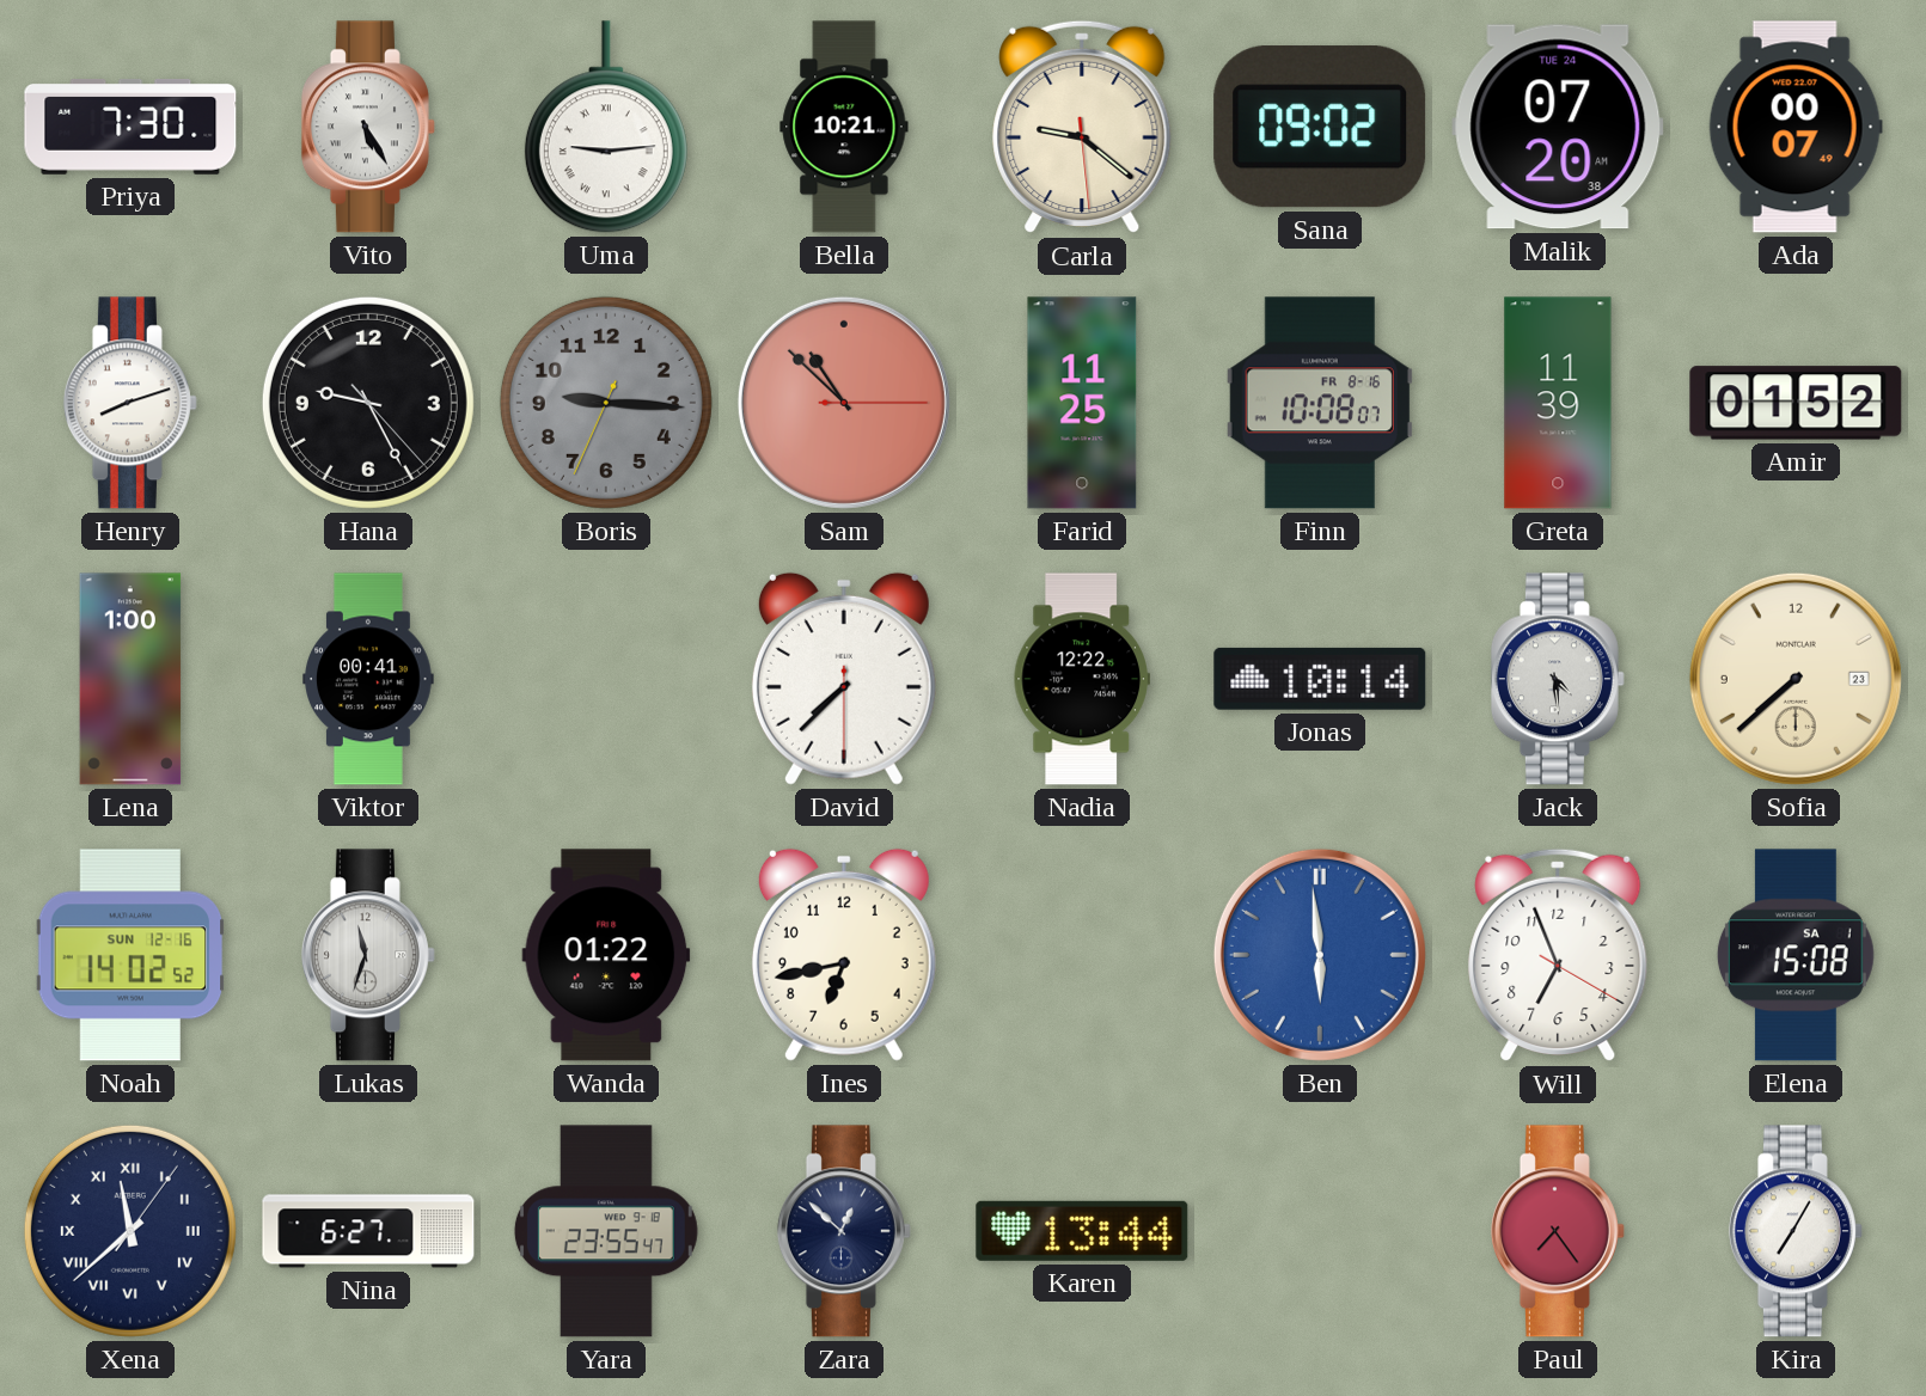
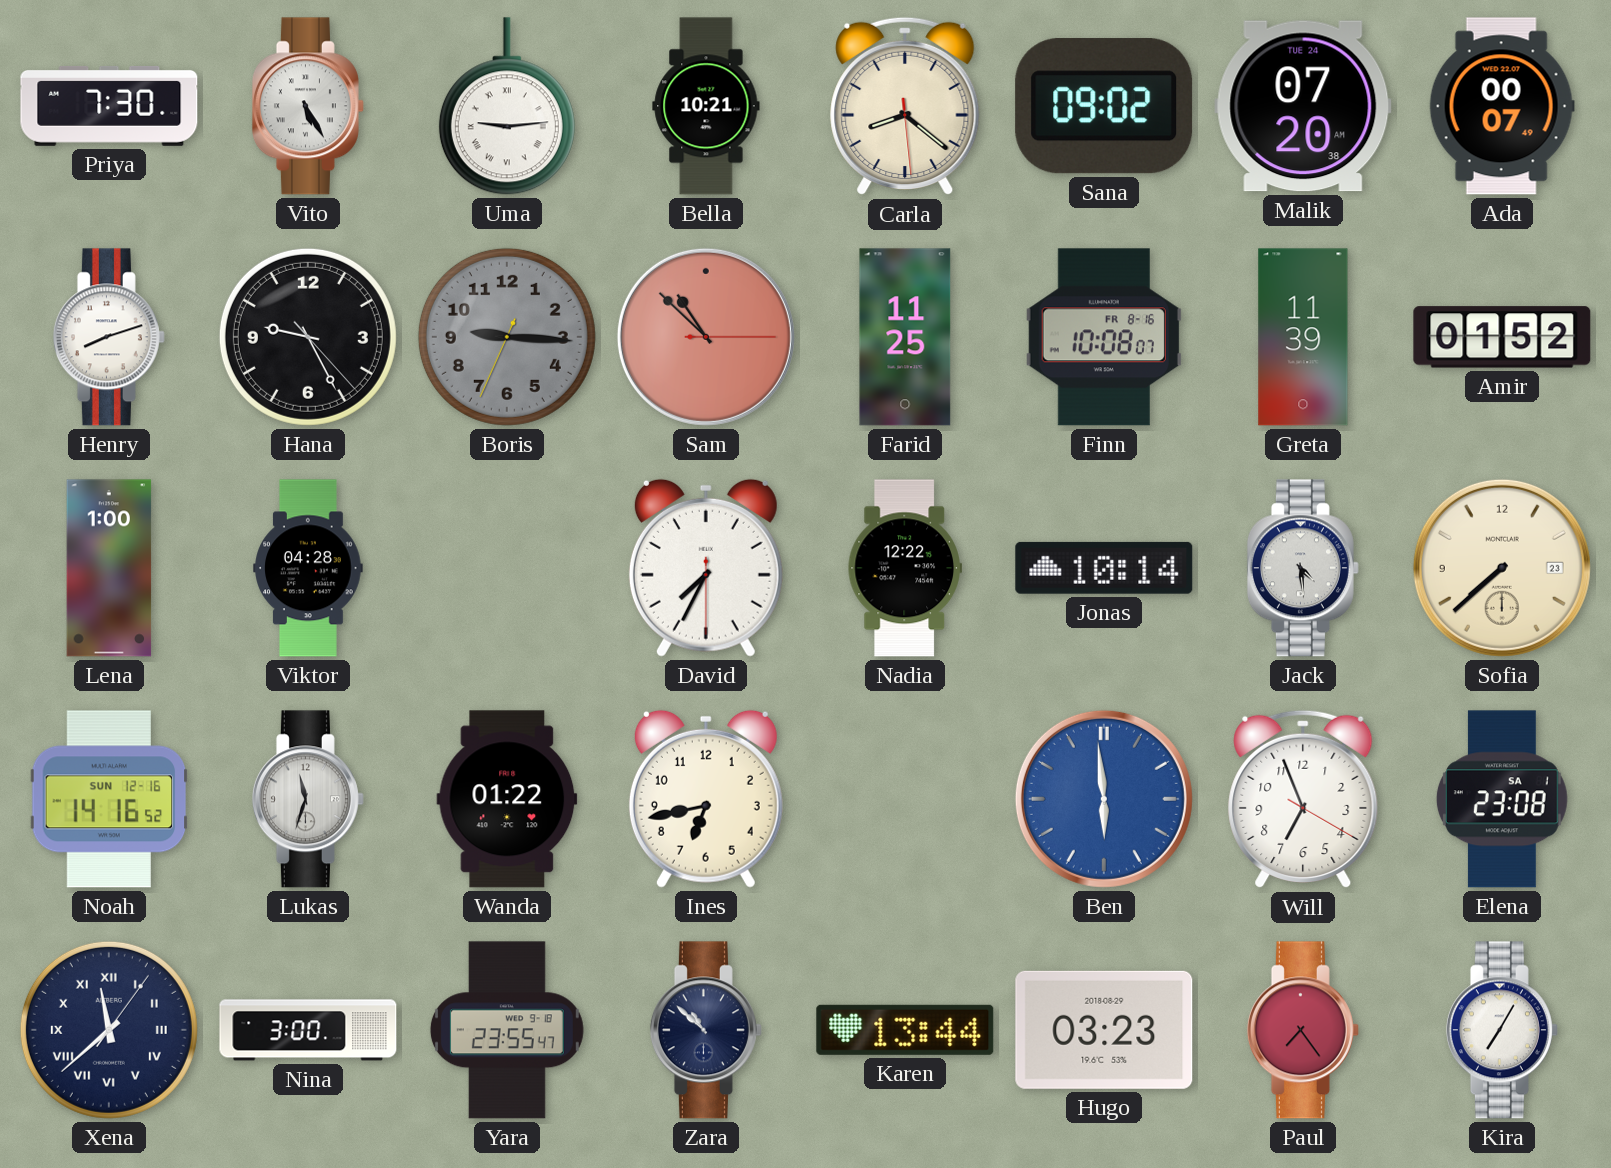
Carla: 9:21 -> 8:21
Viktor: 00:41 -> 04:28
David: 7:37 -> 7:34
Noah: 14:02 -> 14:16
Elena: 15:08 -> 23:08
Nina: 6:27 -> 3:00
Zara: 12:52 -> 10:52
Hugo: none -> 03:23
